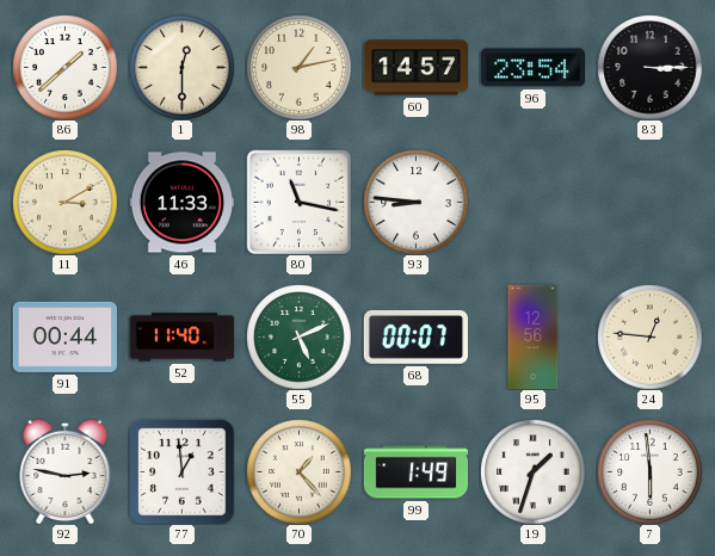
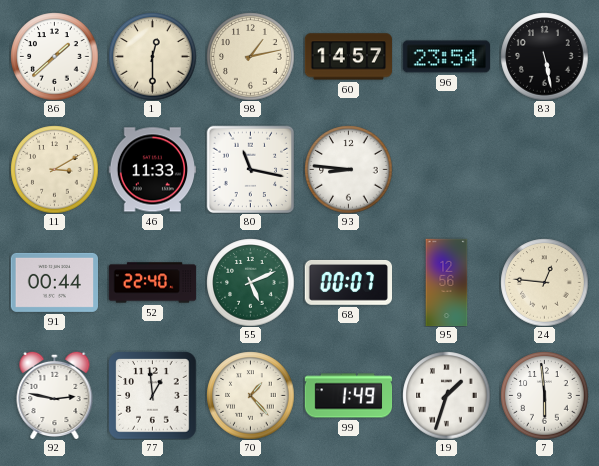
83: 3:15 -> 5:28
52: 11:40 -> 22:40
